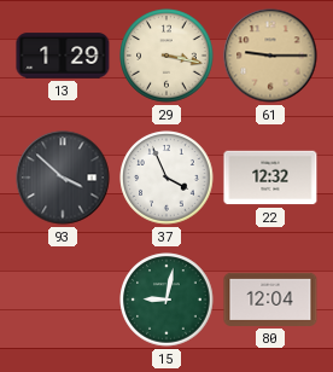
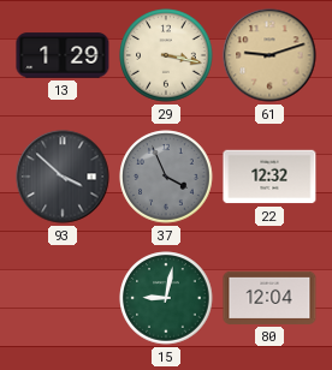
61: 9:15 -> 9:12
37 dial: white -> grey
